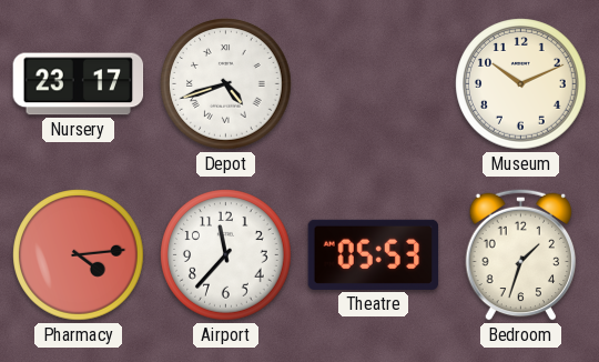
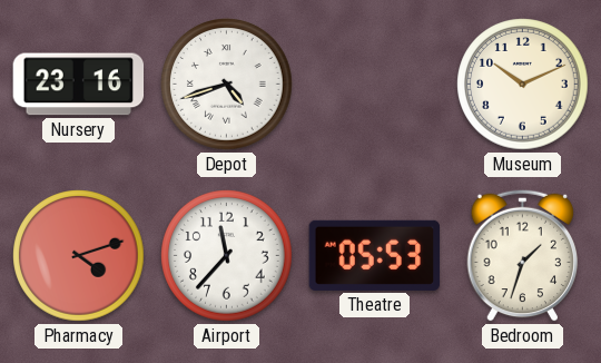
Nursery: 23:17 -> 23:16
Pharmacy: 4:14 -> 4:12
